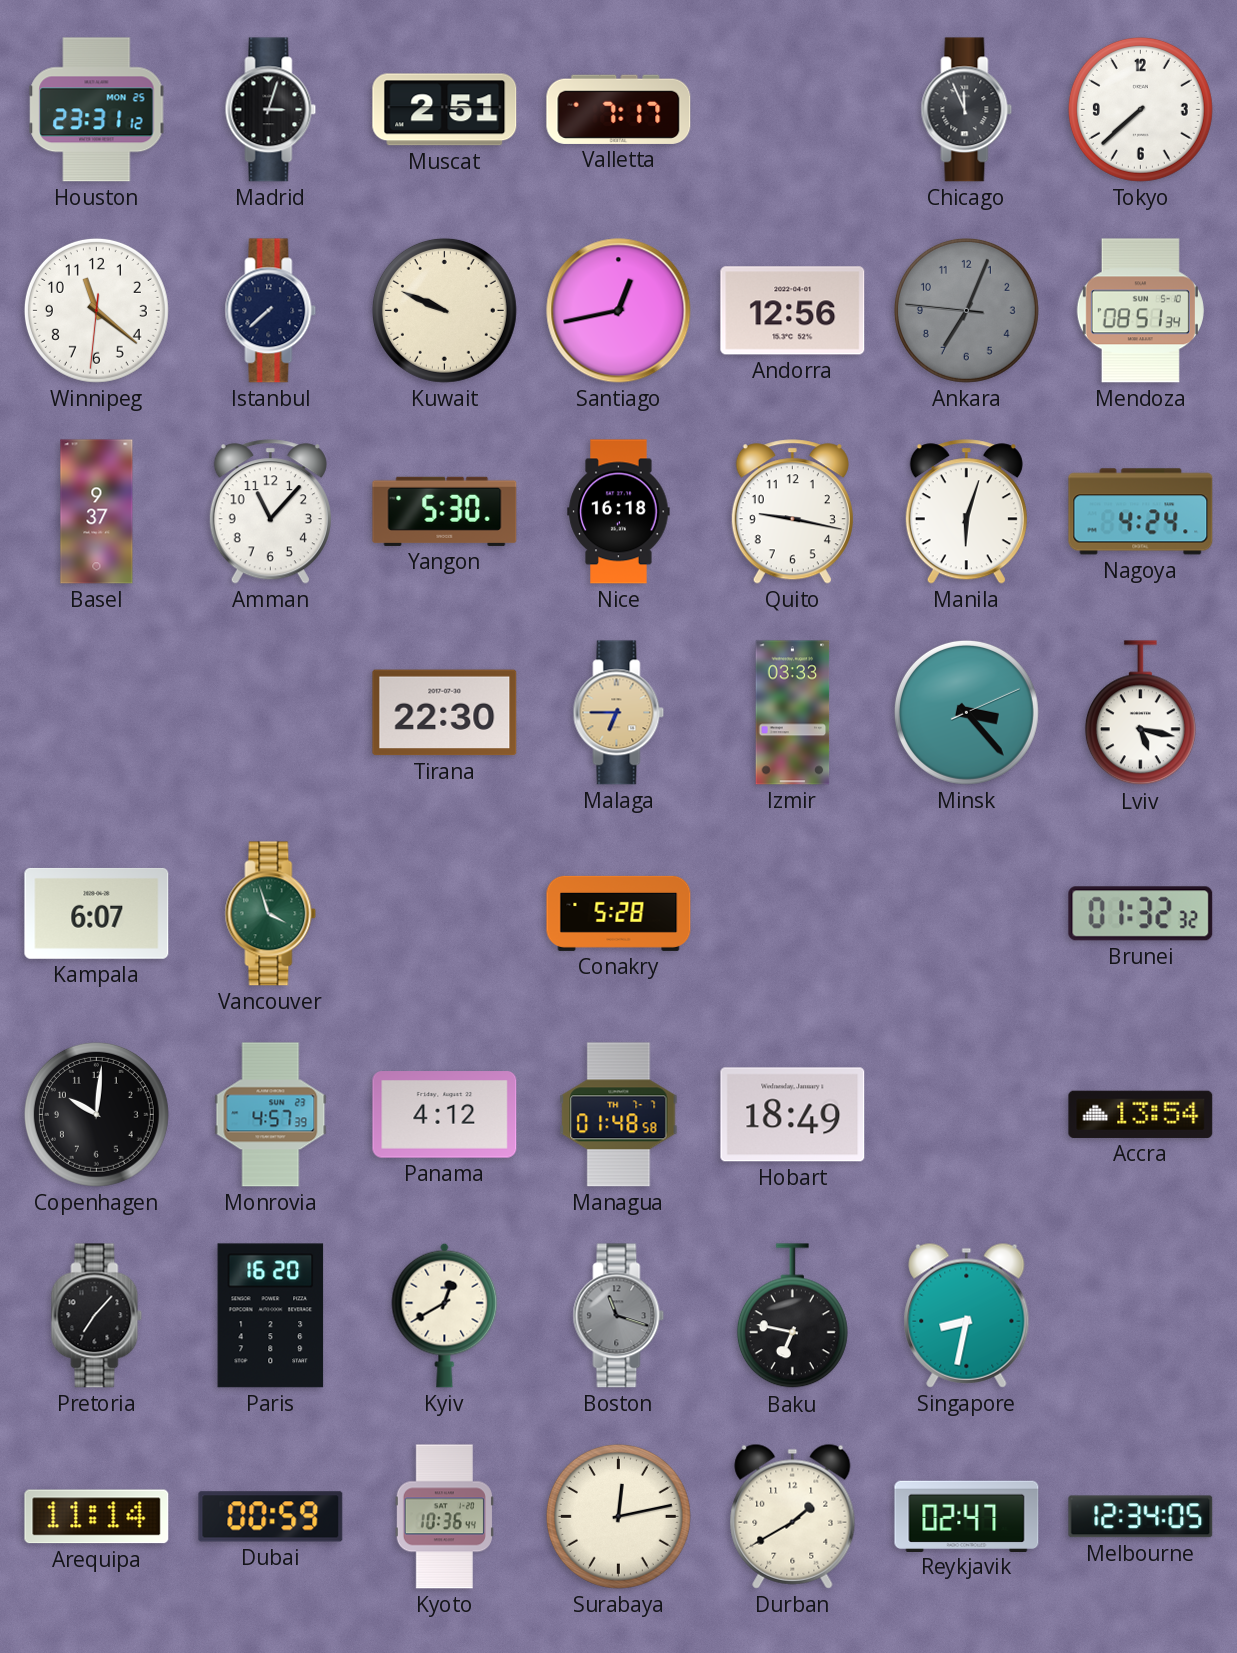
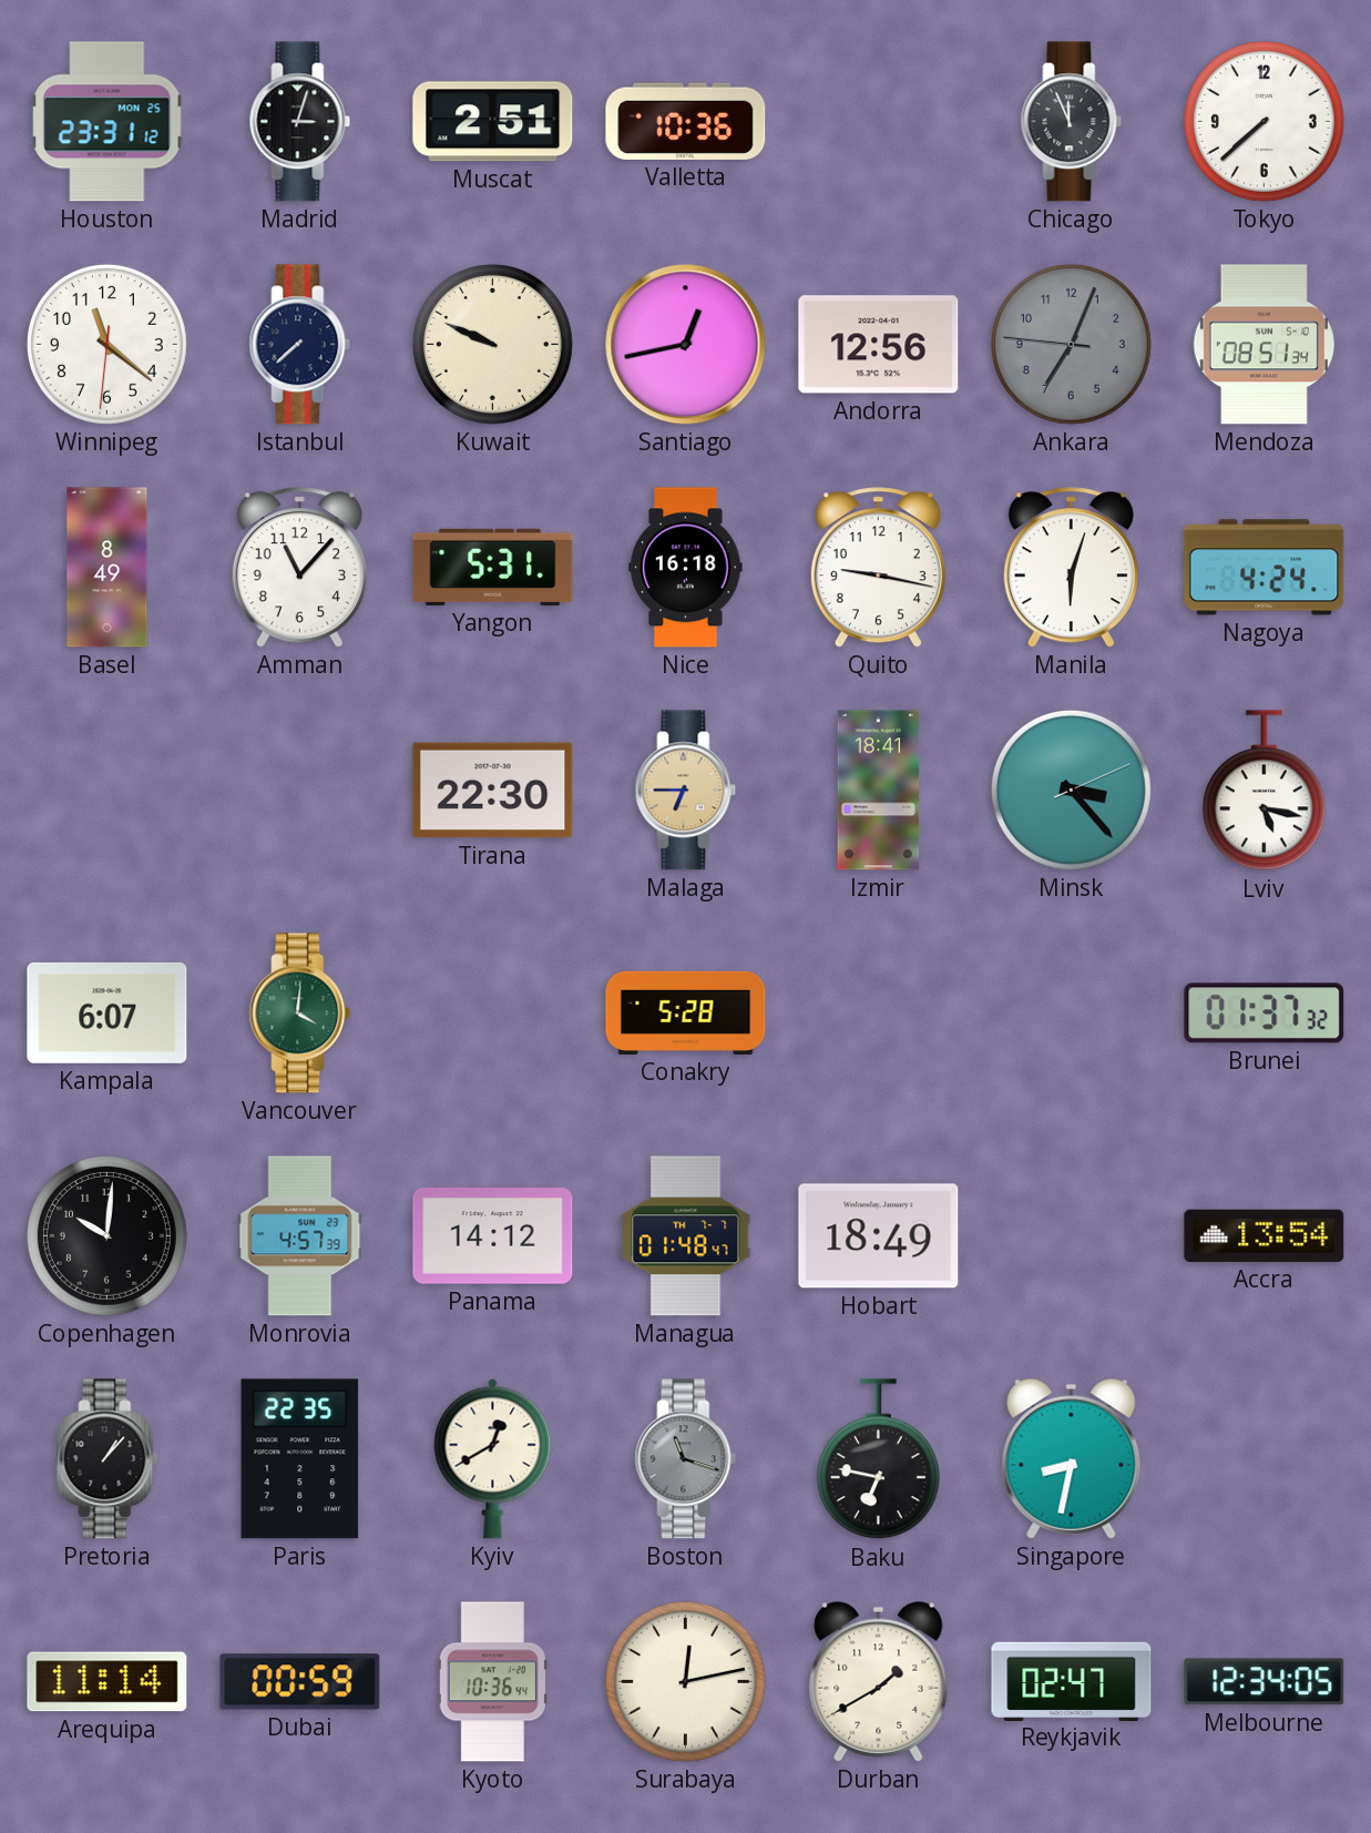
Valletta: 7:17 -> 10:36
Basel: 9:37 -> 8:49
Yangon: 5:30 -> 5:31
Izmir: 03:33 -> 18:41
Vancouver: 3:57 -> 4:01
Brunei: 01:32 -> 01:37
Panama: 4:12 -> 14:12
Managua: 01:48:58 -> 01:48:47
Pretoria: 7:07 -> 1:07
Paris: 16:20 -> 22:35
